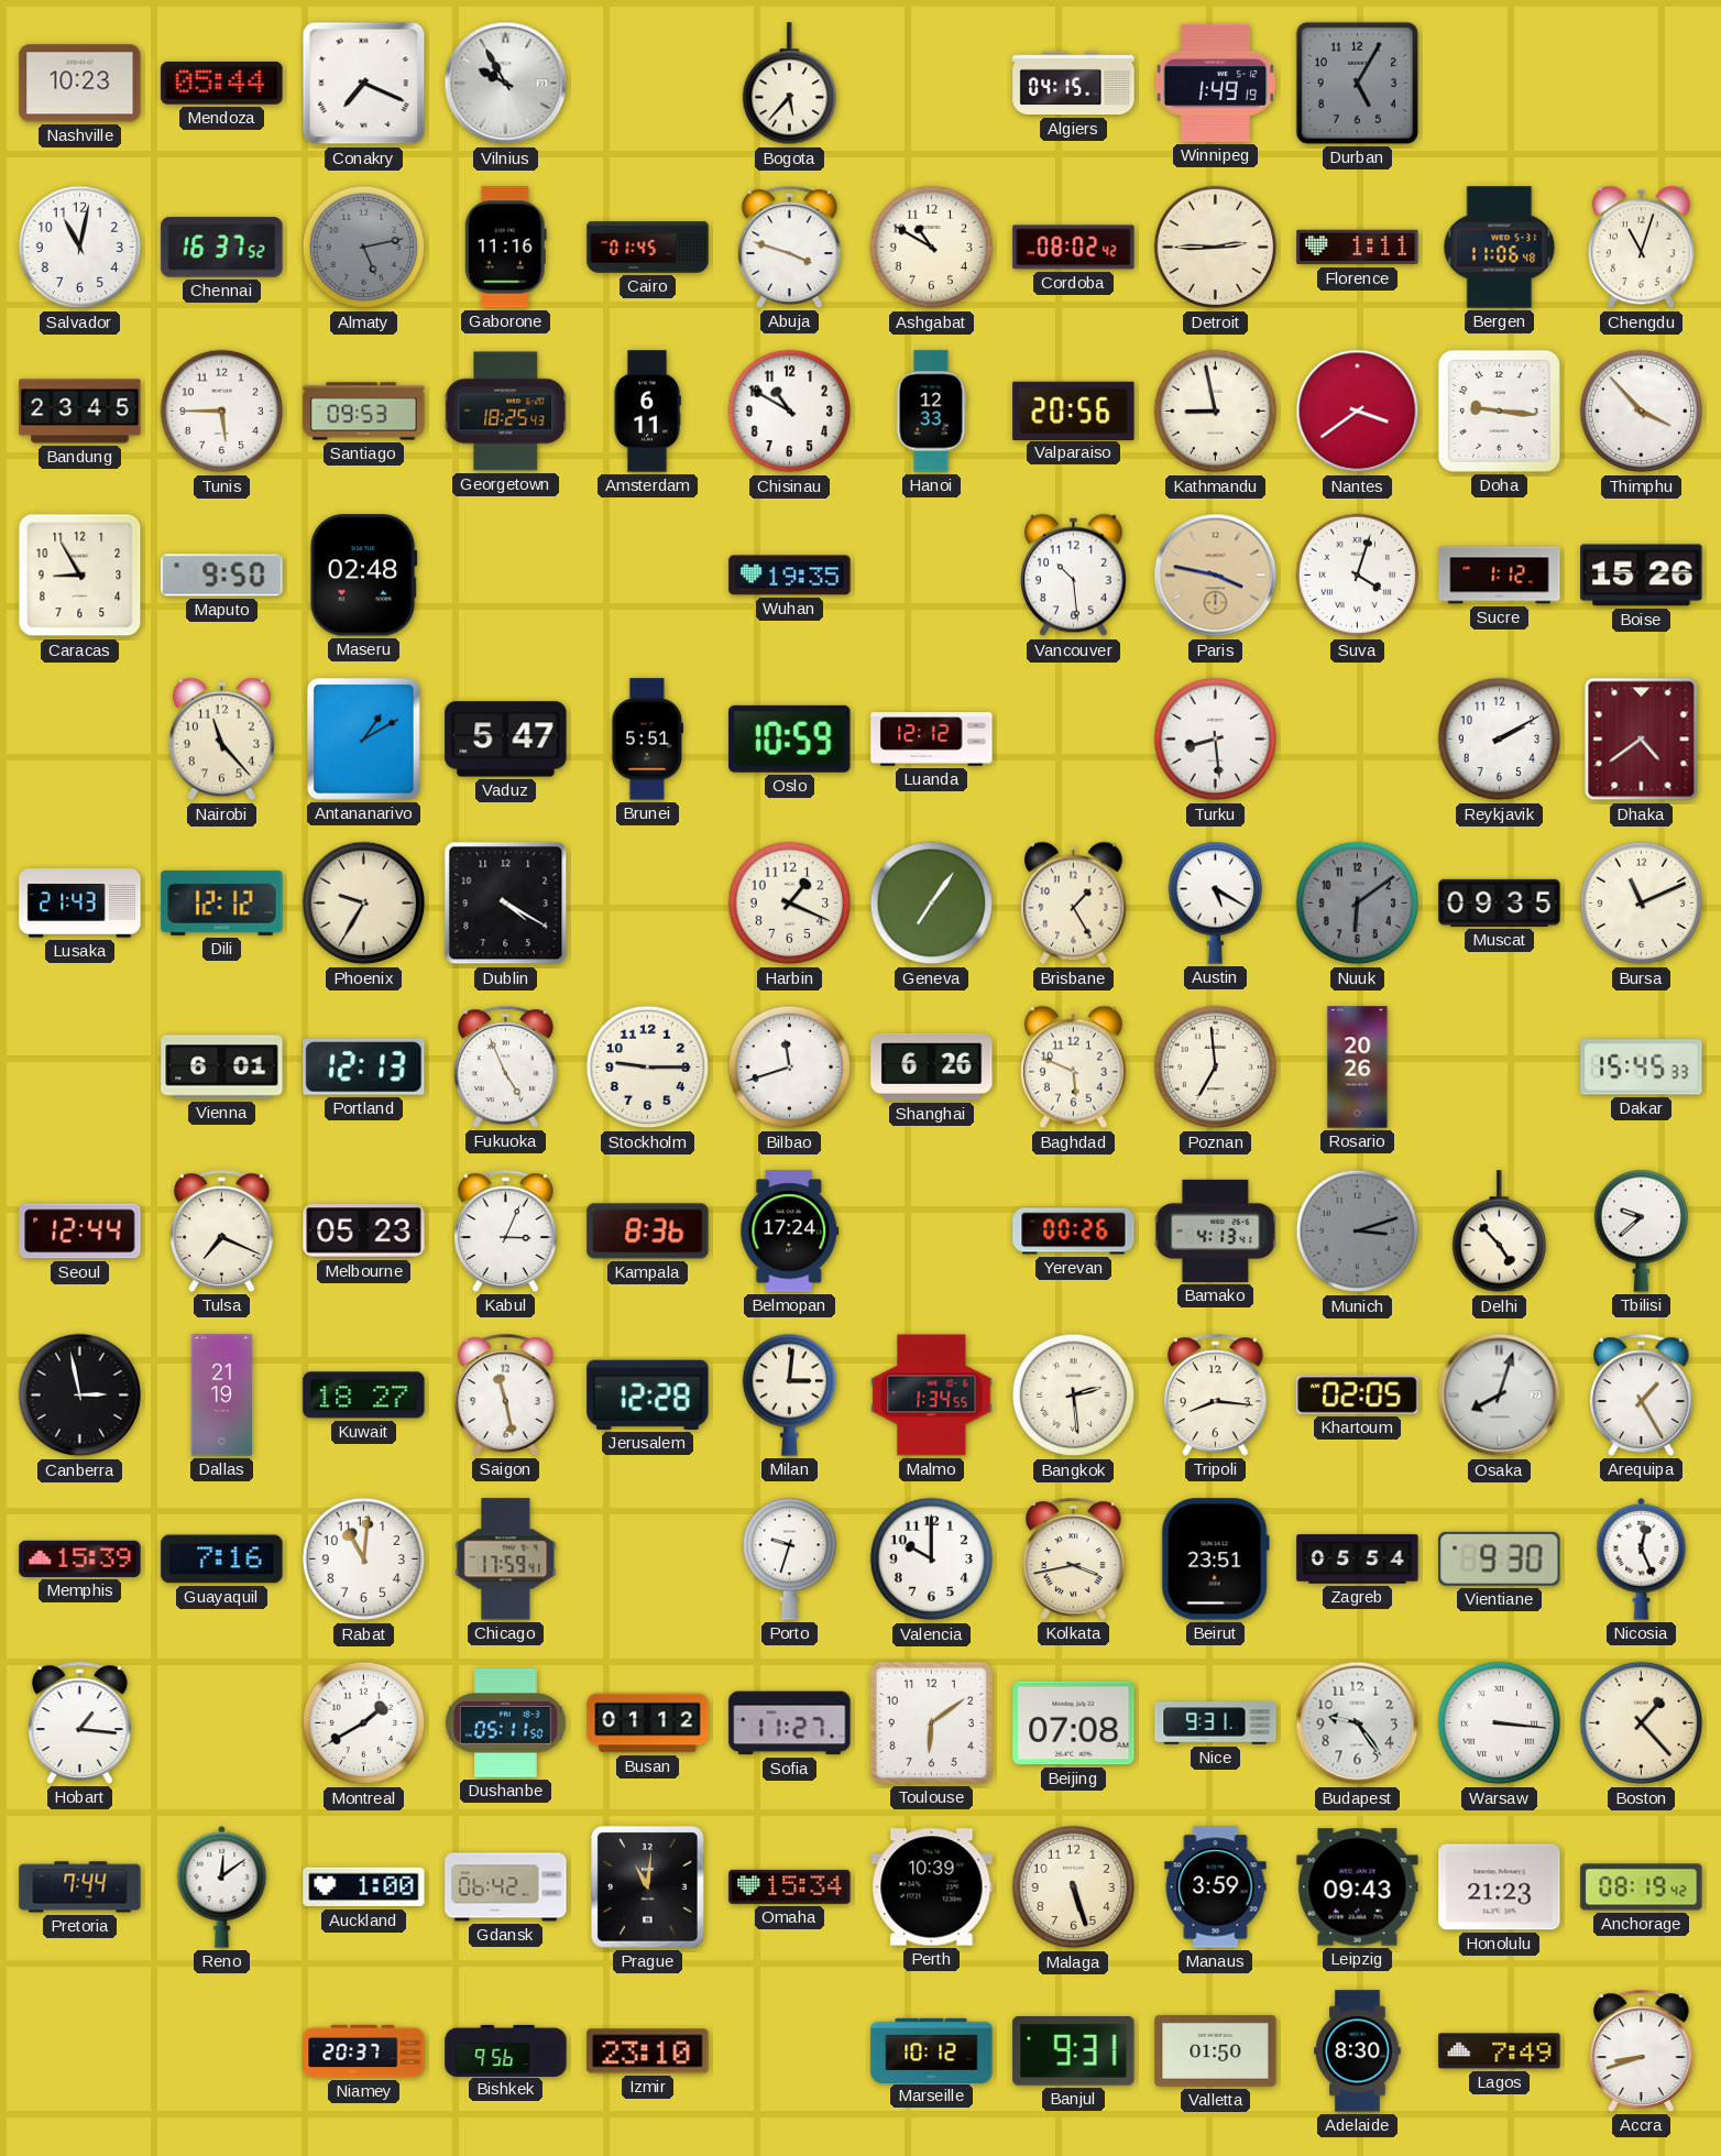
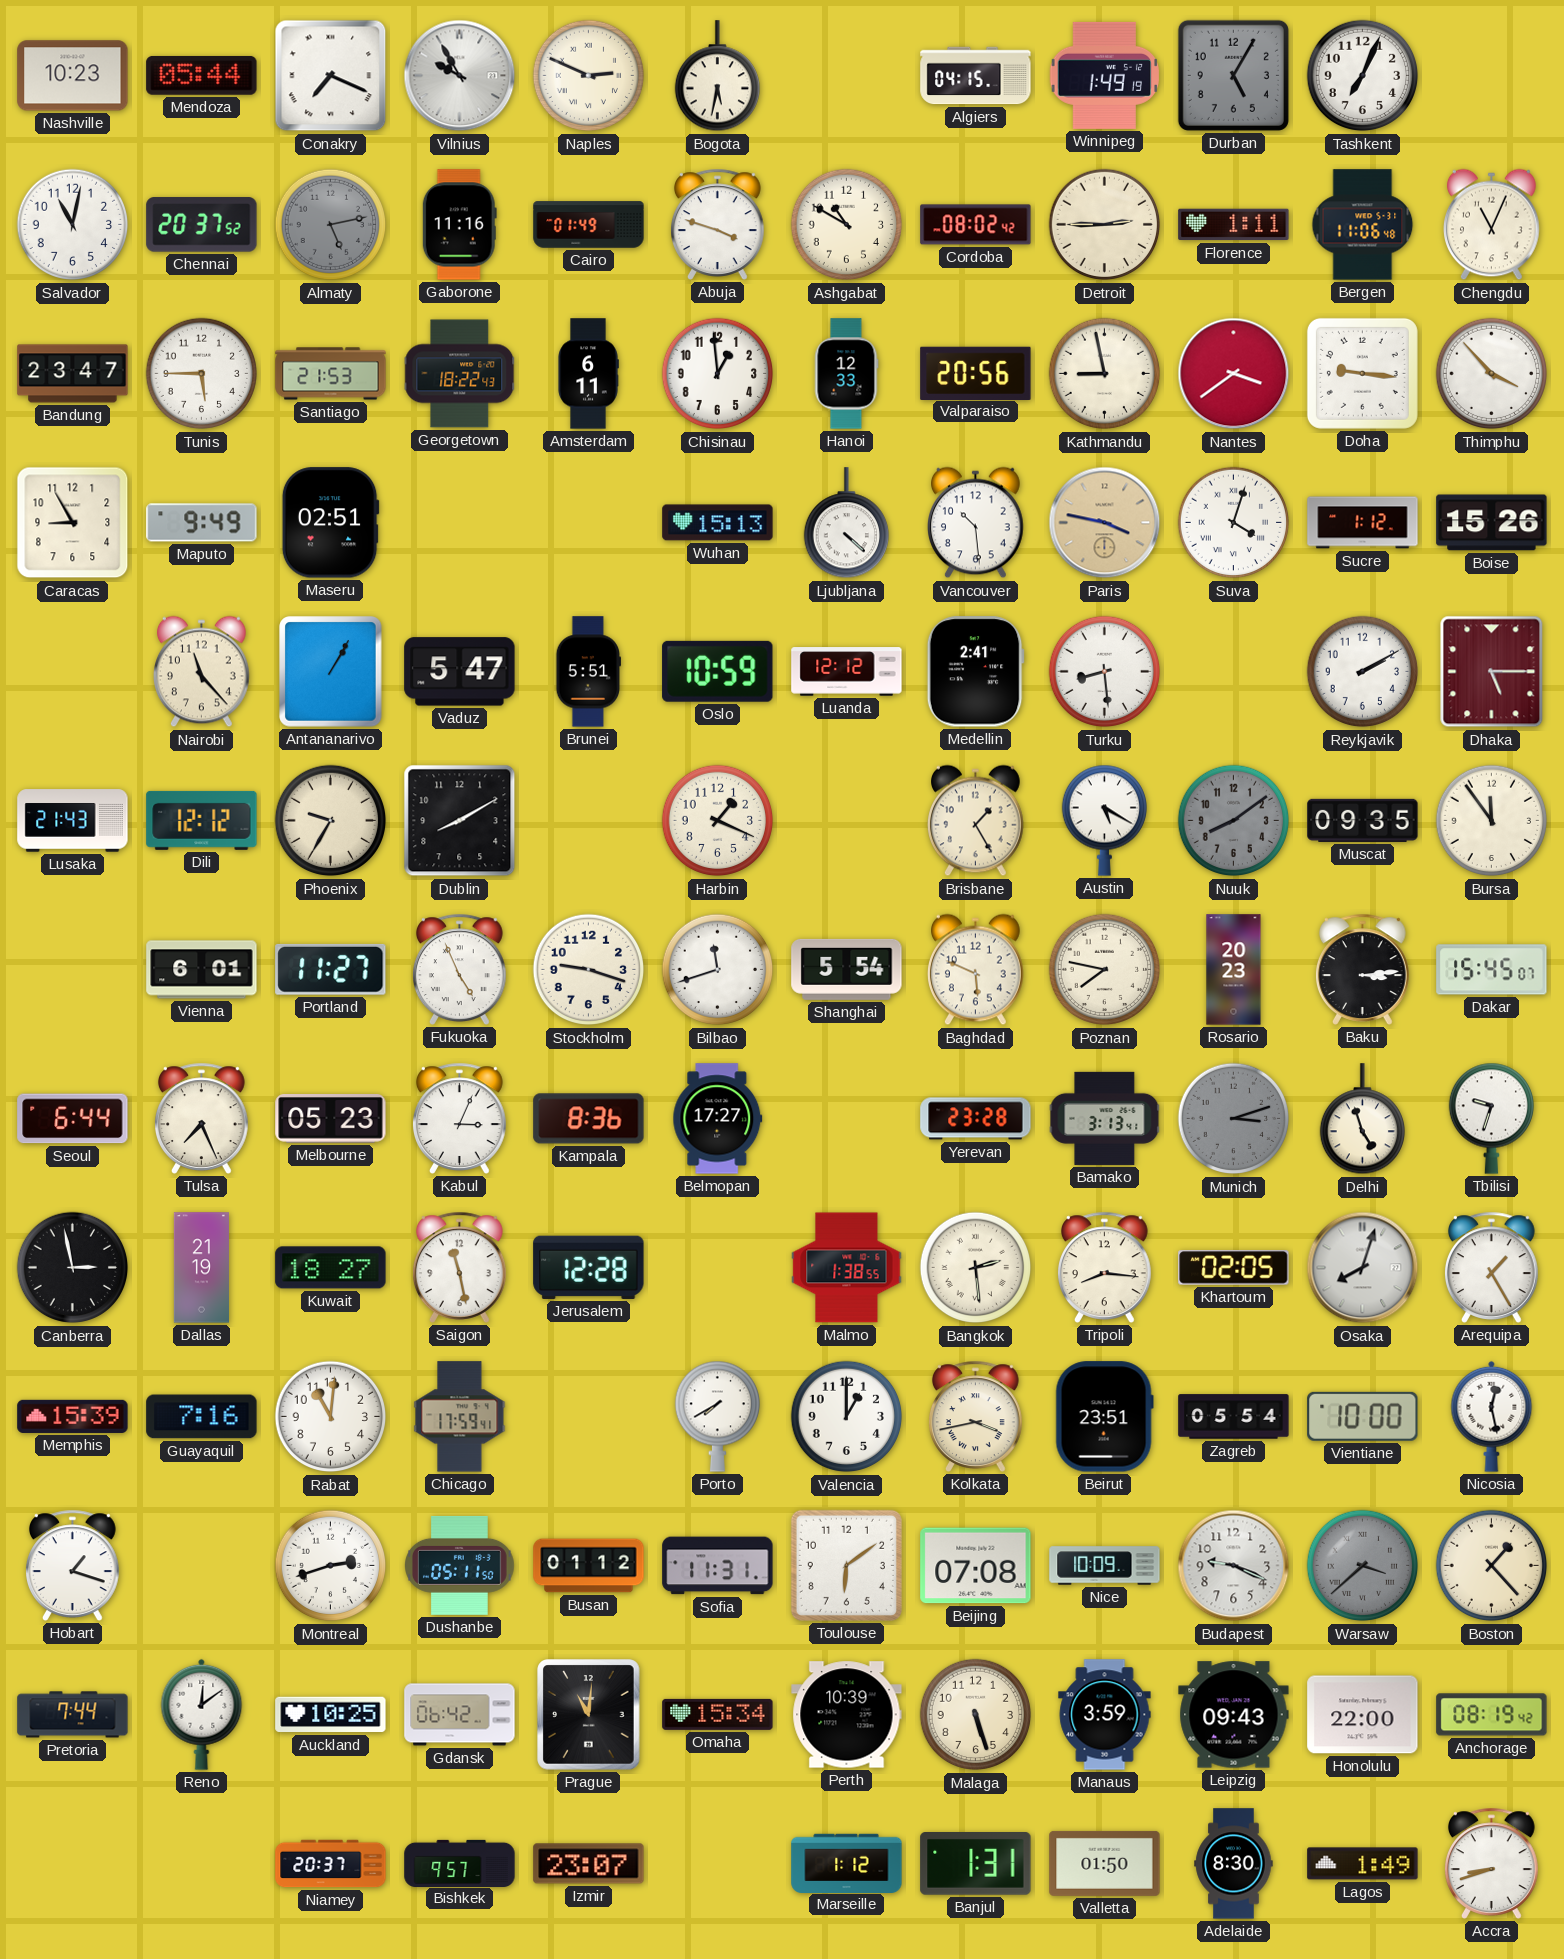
Naples: none -> 2:49
Bogota: 5:37 -> 5:32
Tashkent: none -> 7:04
Chennai: 16:37 -> 20:37
Cairo: 01:45 -> 01:49
Chengdu: 11:03 -> 11:04
Bandung: 23:45 -> 23:47
Santiago: 09:53 -> 21:53
Georgetown: 18:25 -> 18:22
Chisinau: 10:50 -> 12:59
Maputo: 9:50 -> 9:49
Maseru: 02:48 -> 02:51
Wuhan: 19:35 -> 15:13
Ljubljana: none -> 4:22
Antananarivo: 1:10 -> 1:05
Medellin: none -> 2:41
Dhaka: 4:39 -> 5:15
Dublin: 4:20 -> 8:10
Geneva: 7:06 -> none
Nuuk: 6:09 -> 8:09
Bursa: 11:11 -> 11:54
Portland: 12:13 -> 11:27
Stockholm: 9:15 -> 9:18
Shanghai: 6:26 -> 5:54
Poznan: 6:59 -> 7:47
Rosario: 20:26 -> 20:23
Baku: none -> 3:14
Dakar: 15:45:33 -> 15:45:07
Seoul: 12:44 -> 6:44
Tulsa: 7:19 -> 7:26
Belmopan: 17:24 -> 17:27
Yerevan: 00:26 -> 23:28
Bamako: 4:13 -> 3:13
Delhi: 4:53 -> 4:57
Tbilisi: 9:38 -> 9:33
Milan: 3:01 -> none
Malmo: 1:34 -> 1:38
Porto: 9:33 -> 7:40
Valencia: 10:00 -> 1:00
Vientiane: 9:30 -> 10:00
Nicosia: 12:26 -> 12:28
Hobart: 1:16 -> 1:18
Montreal: 1:40 -> 2:42
Sofia: 11:27 -> 11:31
Nice: 9:31 -> 10:09
Budapest: 9:24 -> 9:19
Warsaw: 3:16 -> 3:38
Warsaw dial: white -> grey
Auckland: 1:00 -> 10:25
Honolulu: 21:23 -> 22:00
Bishkek: 9:56 -> 9:57
Izmir: 23:10 -> 23:07
Marseille: 10:12 -> 1:12
Banjul: 9:31 -> 1:31
Lagos: 7:49 -> 1:49
